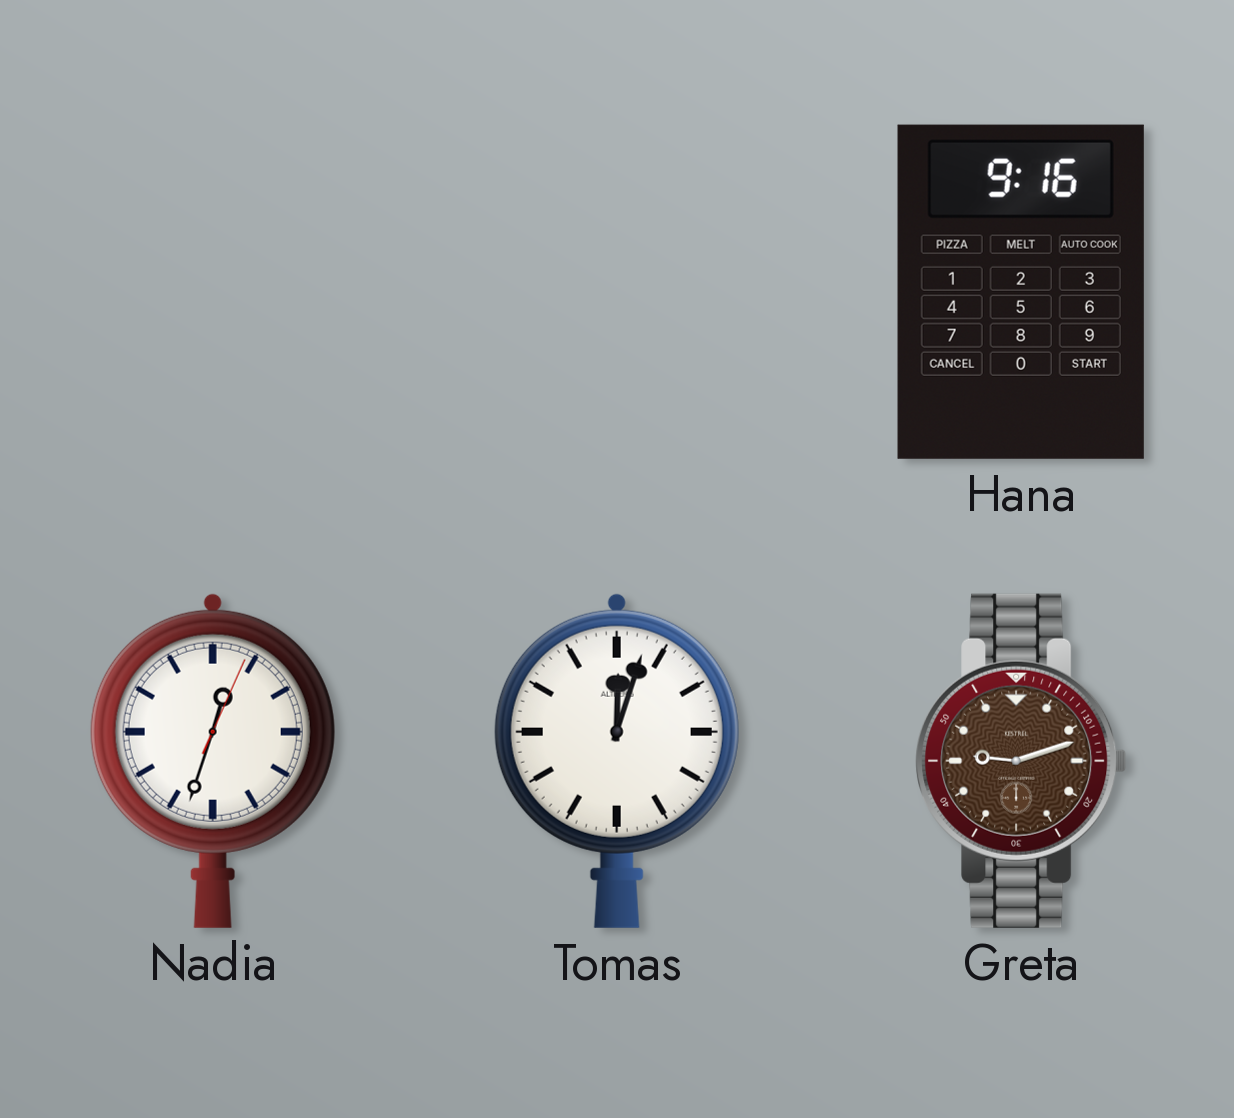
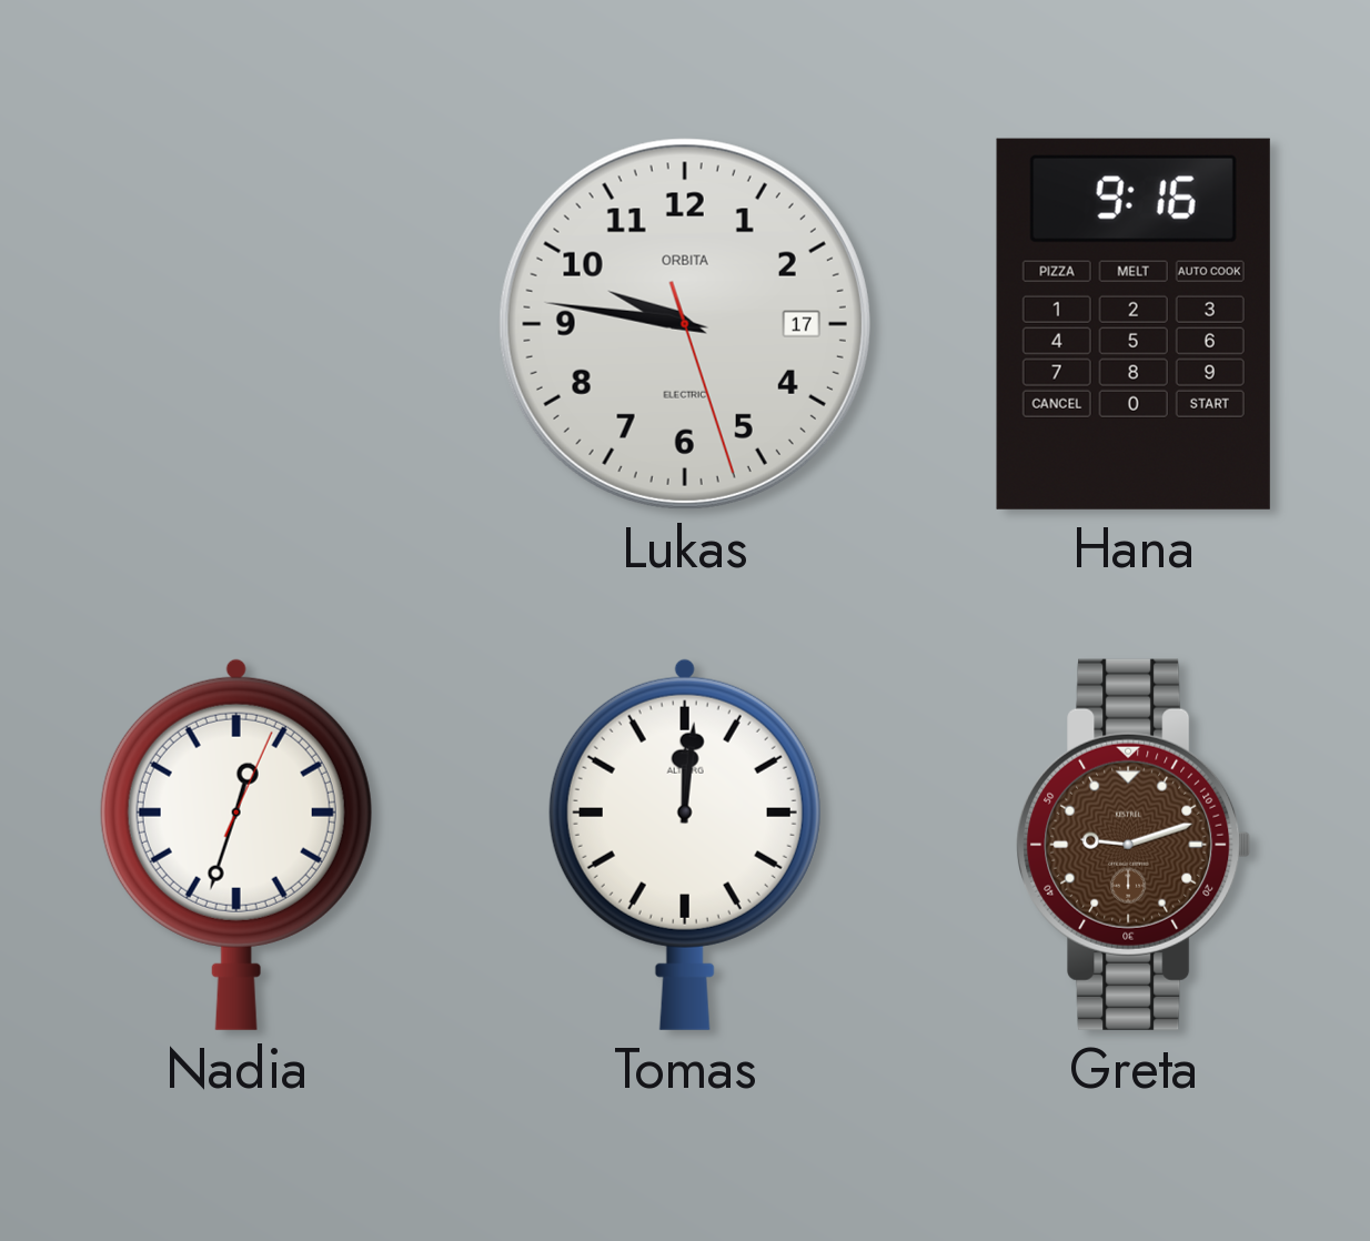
Lukas: none -> 9:46
Tomas: 12:03 -> 12:01
